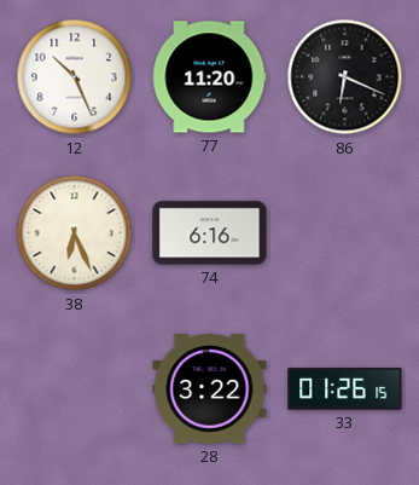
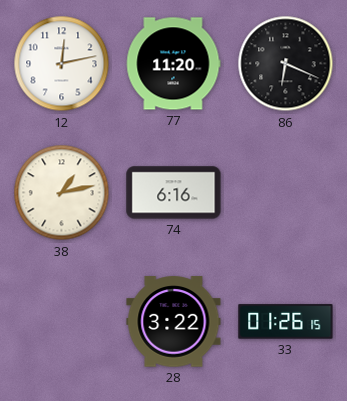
12: 10:26 -> 12:13
38: 6:26 -> 1:13
